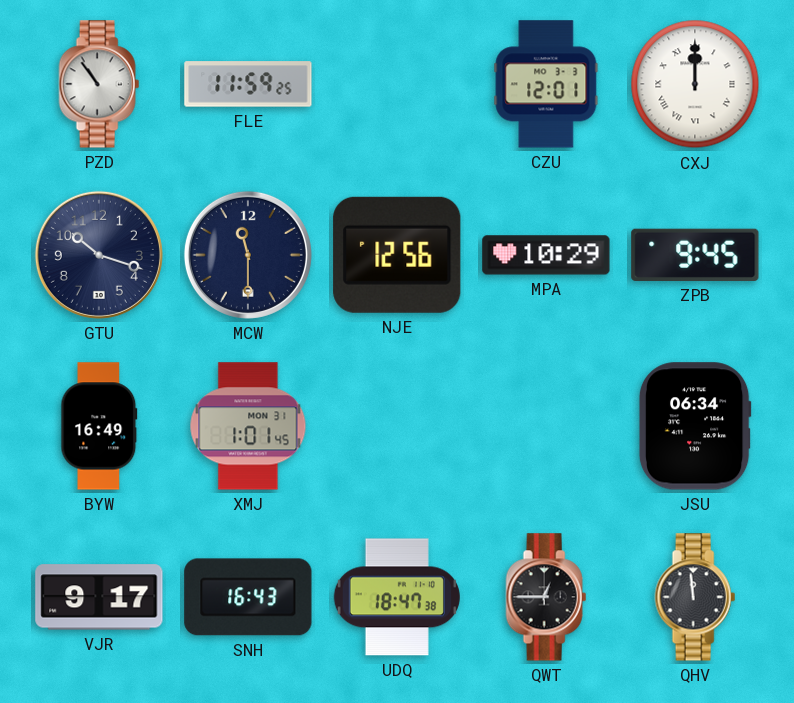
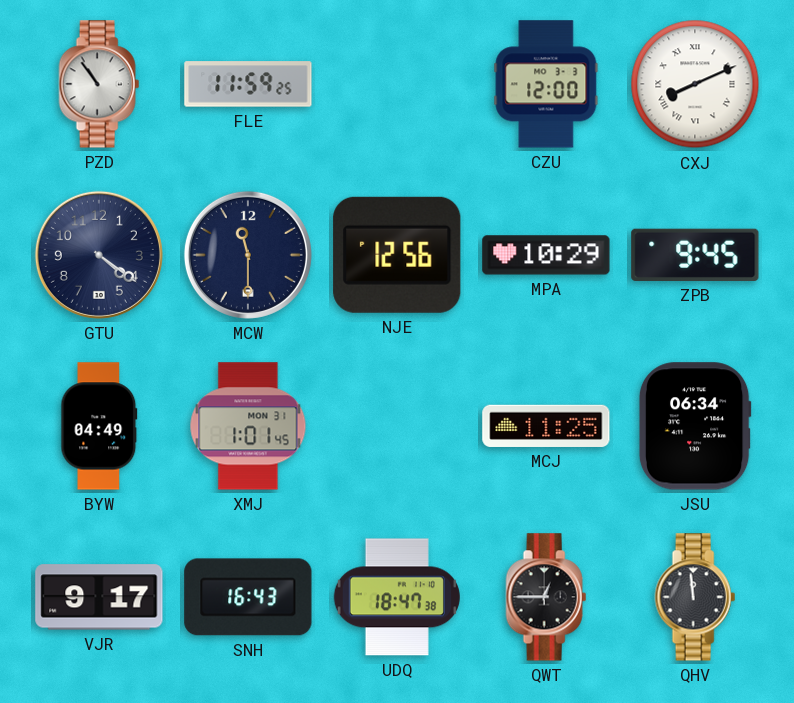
CZU: 12:01 -> 12:00
CXJ: 12:00 -> 8:11
GTU: 10:18 -> 4:21
BYW: 16:49 -> 04:49
MCJ: none -> 11:25
